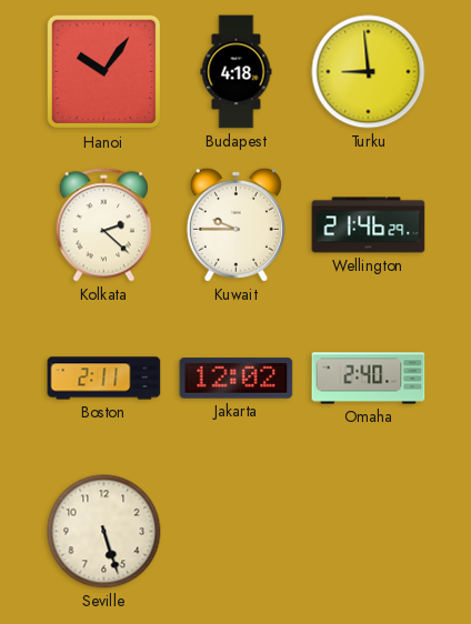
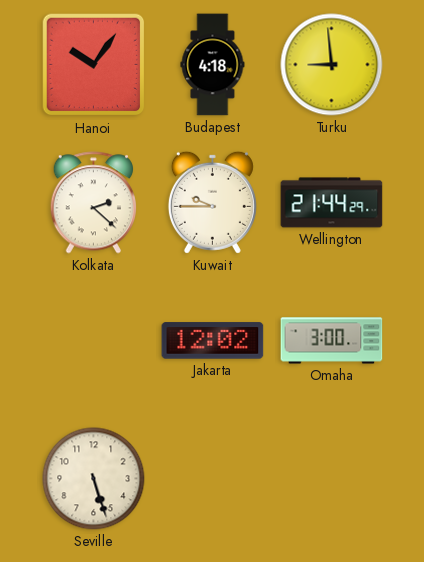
Wellington: 21:46 -> 21:44
Boston: 2:11 -> none
Omaha: 2:40 -> 3:00
